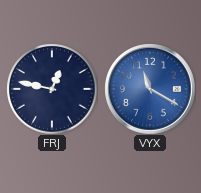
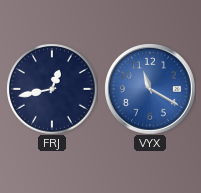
FRJ: 12:47 -> 12:43
